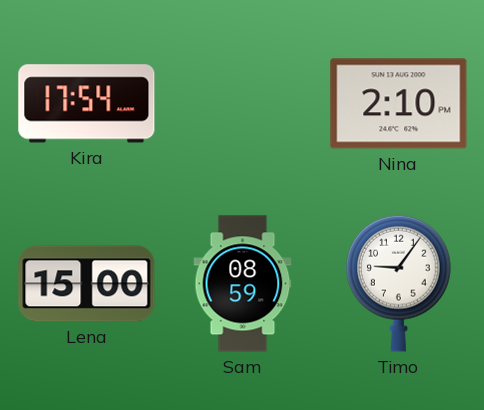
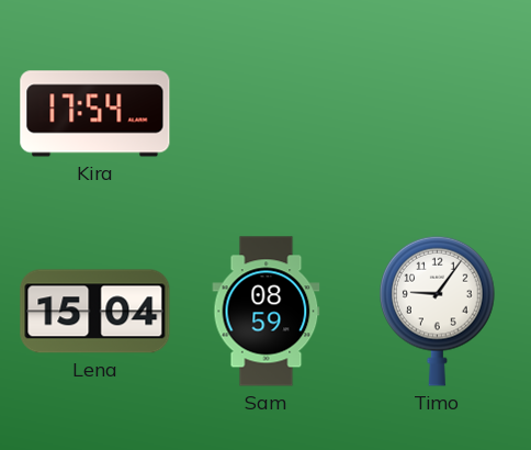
Nina: 2:10 -> none
Lena: 15:00 -> 15:04
